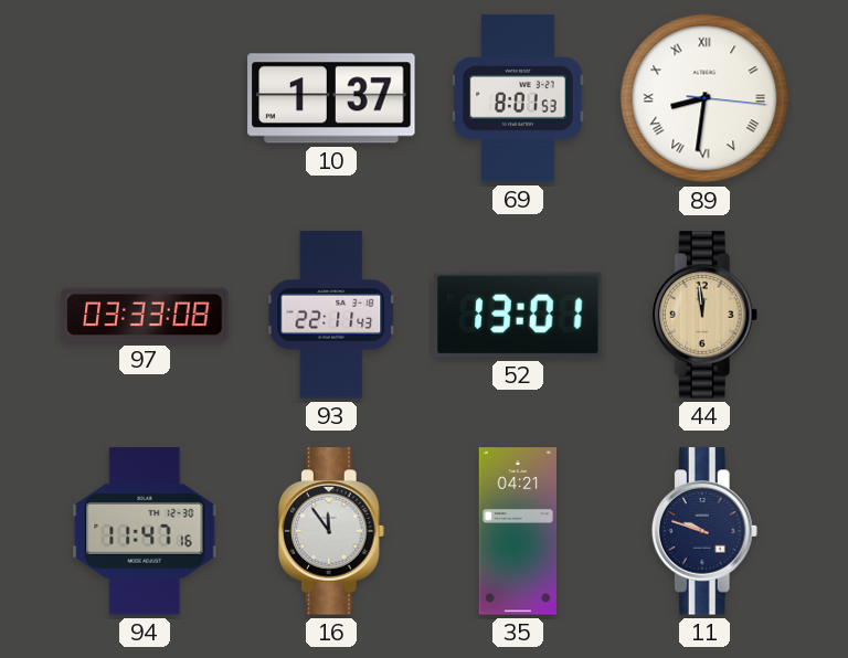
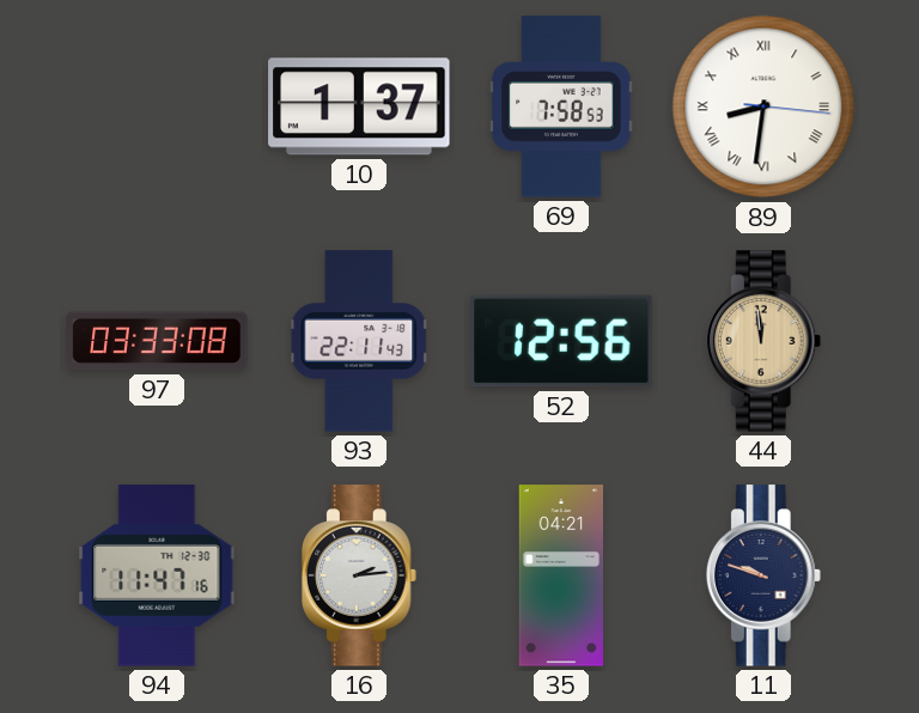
69: 8:01 -> 7:58
52: 13:01 -> 12:56
16: 11:54 -> 2:14
